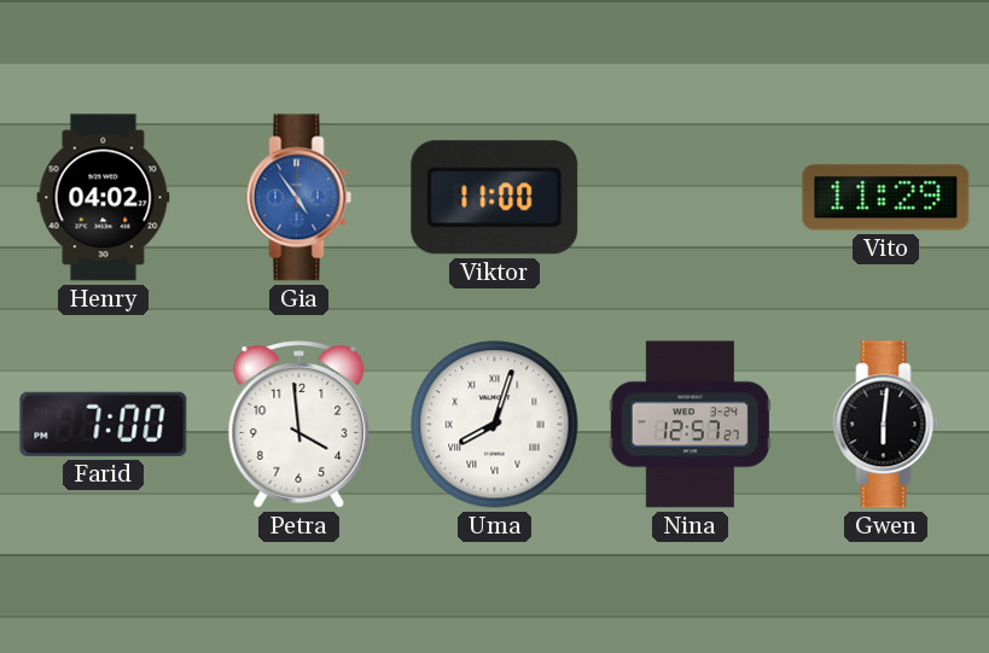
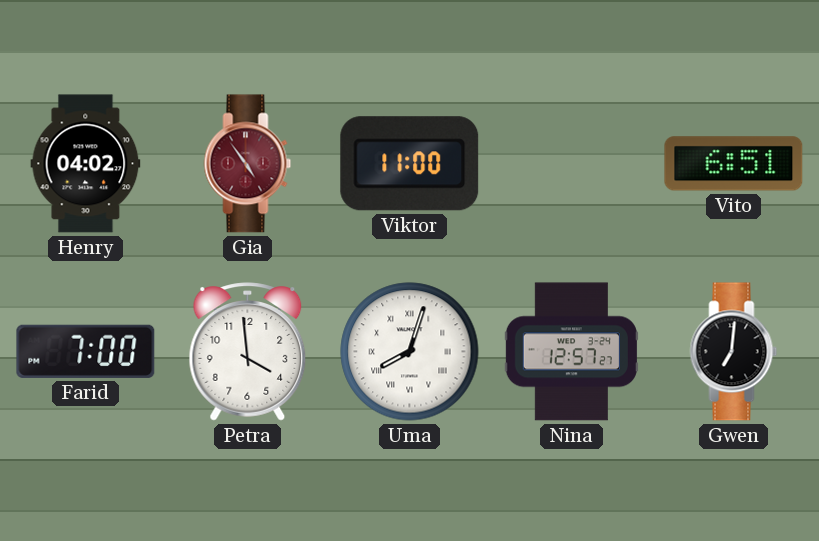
Gia dial: blue -> burgundy
Vito: 11:29 -> 6:51
Gwen: 6:01 -> 7:01
